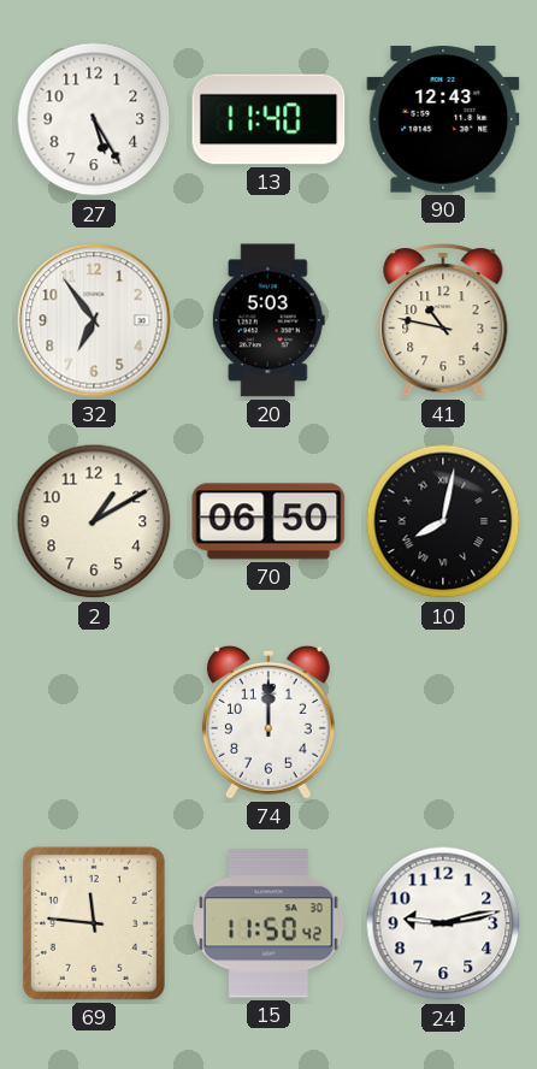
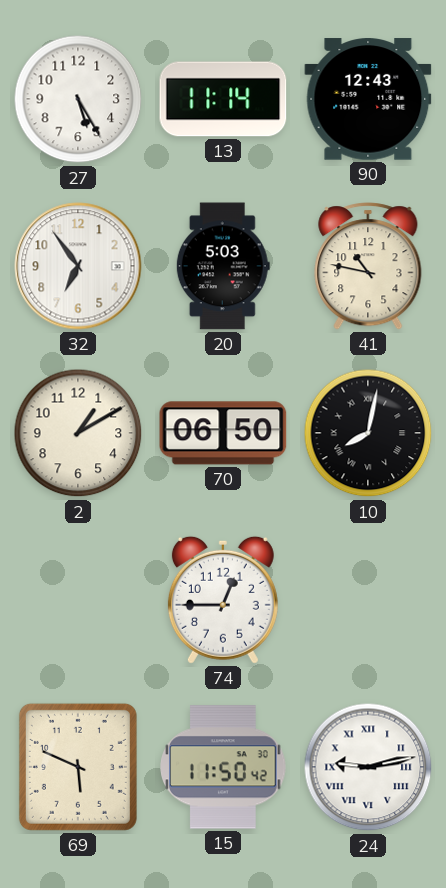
13: 11:40 -> 11:14
74: 12:00 -> 12:45
69: 11:46 -> 5:49
24 numerals: Arabic -> Roman
